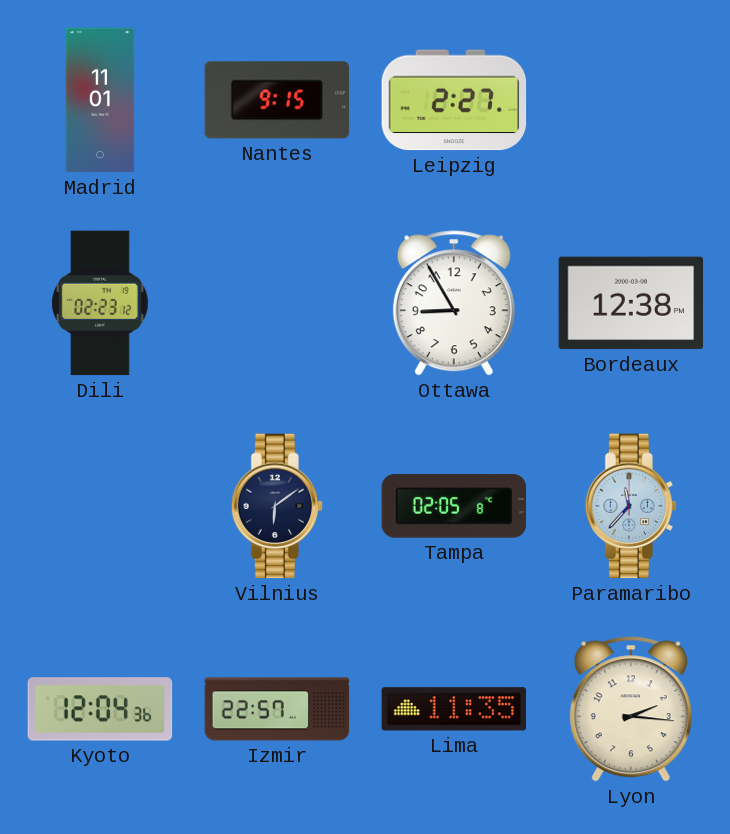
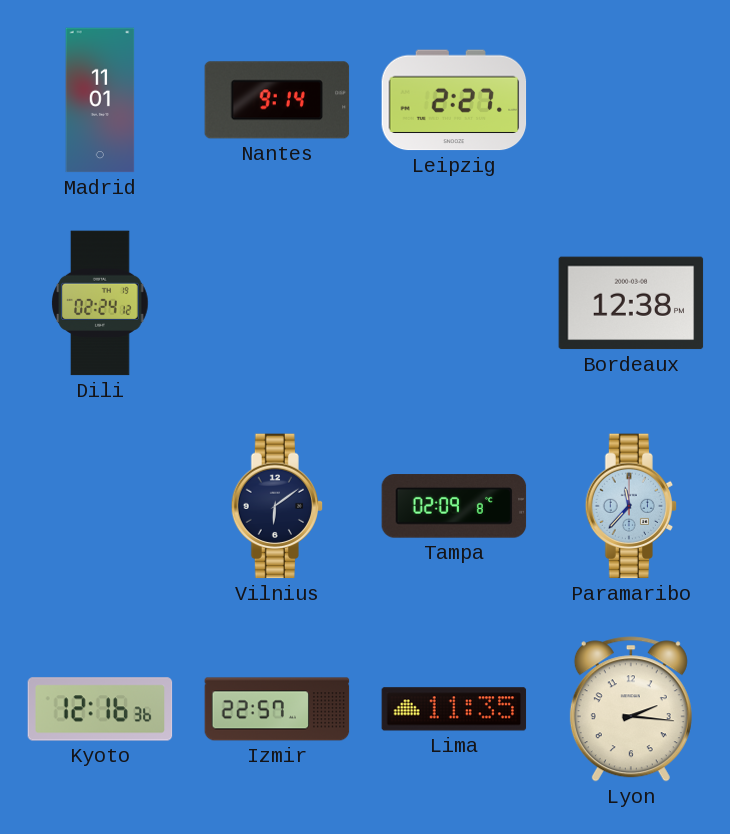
Nantes: 9:15 -> 9:14
Dili: 02:23 -> 02:24
Ottawa: 8:55 -> none
Tampa: 02:05 -> 02:09
Kyoto: 12:04 -> 12:16
